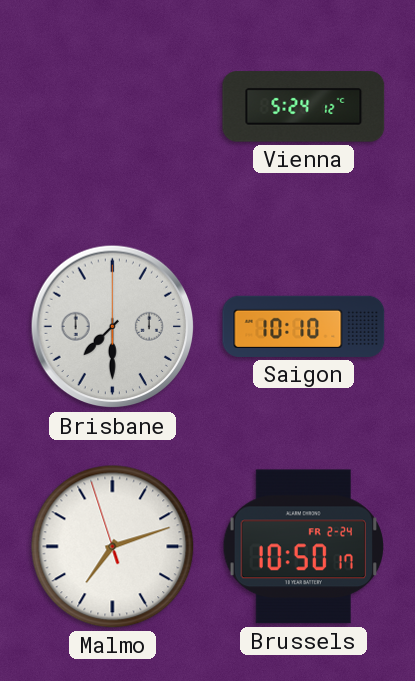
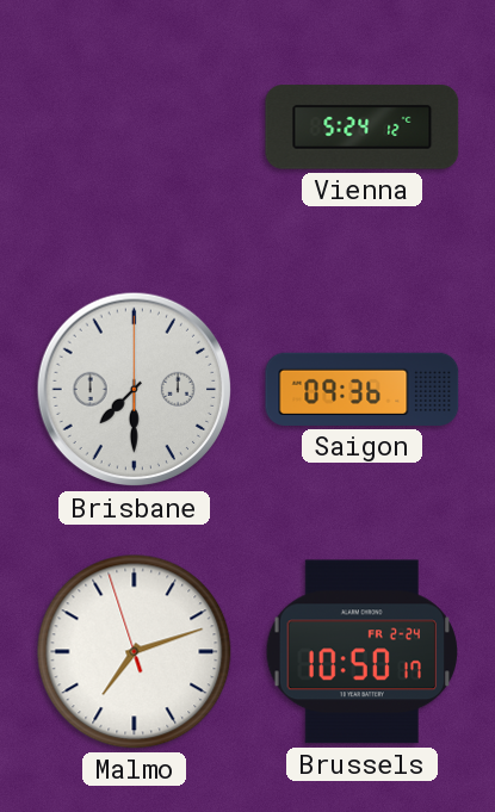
Saigon: 10:10 -> 09:36
